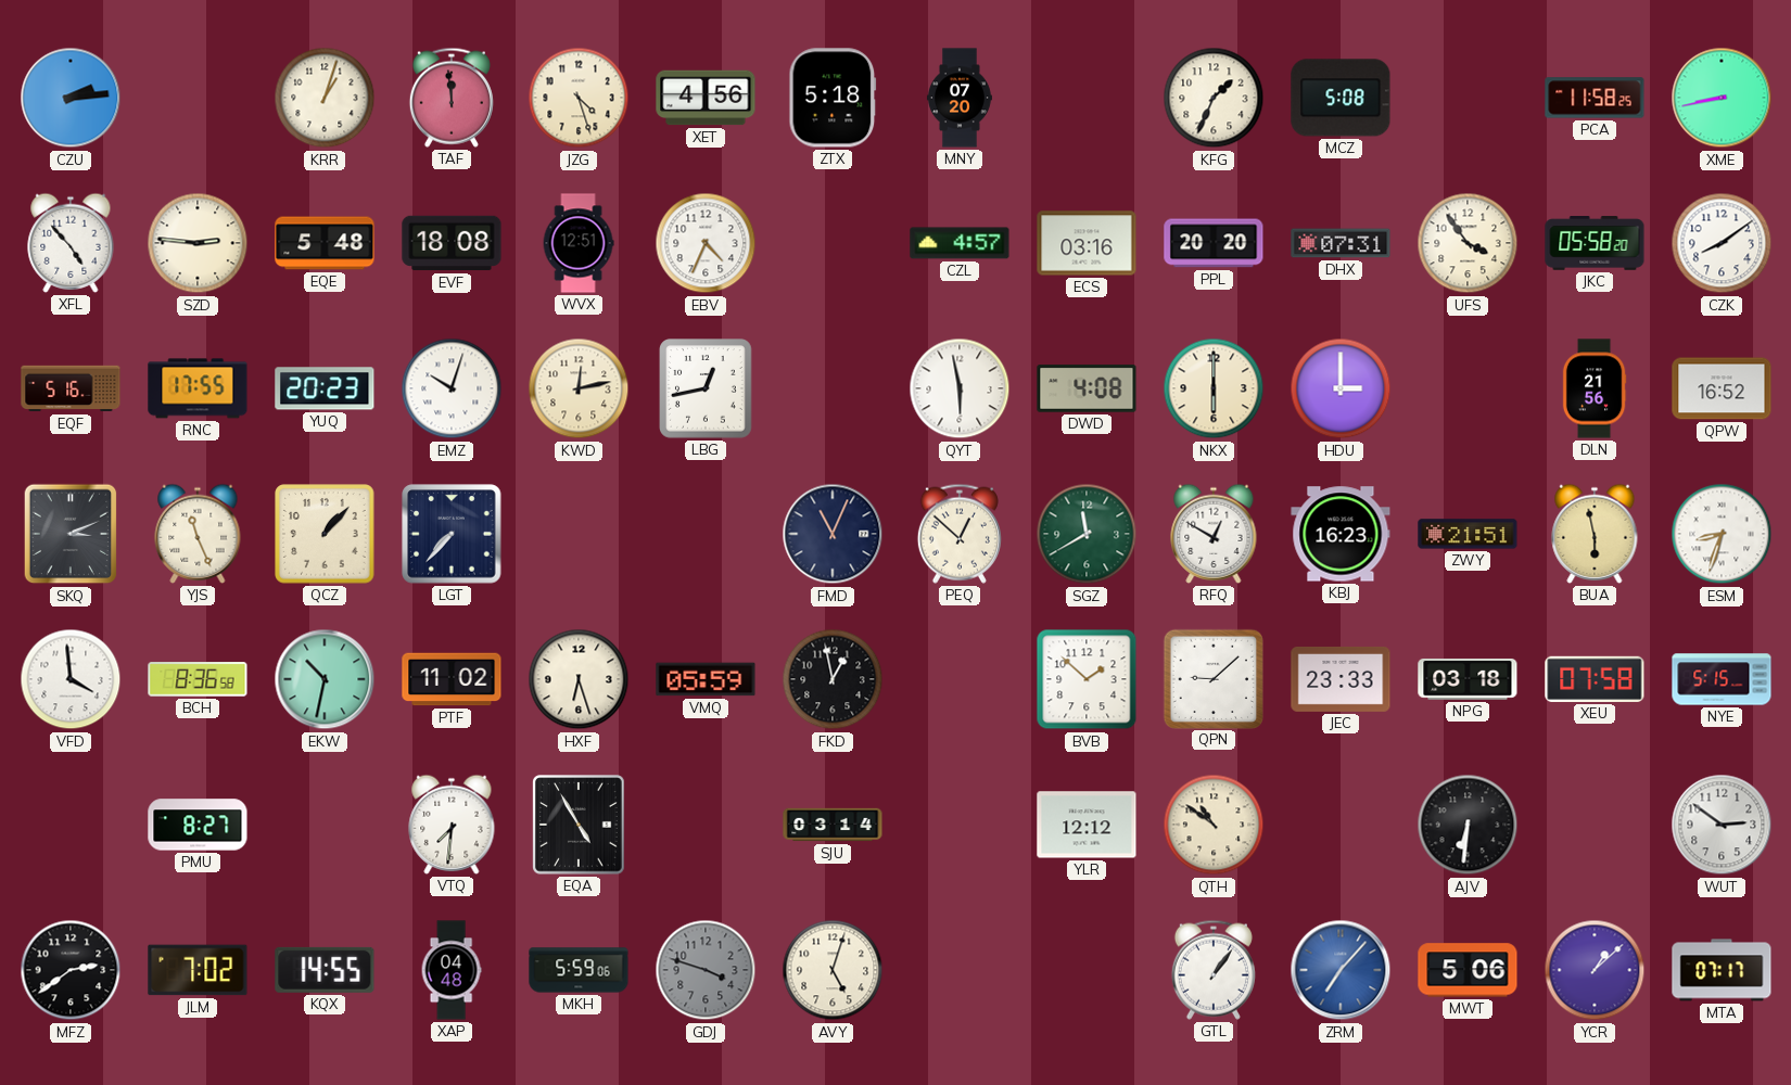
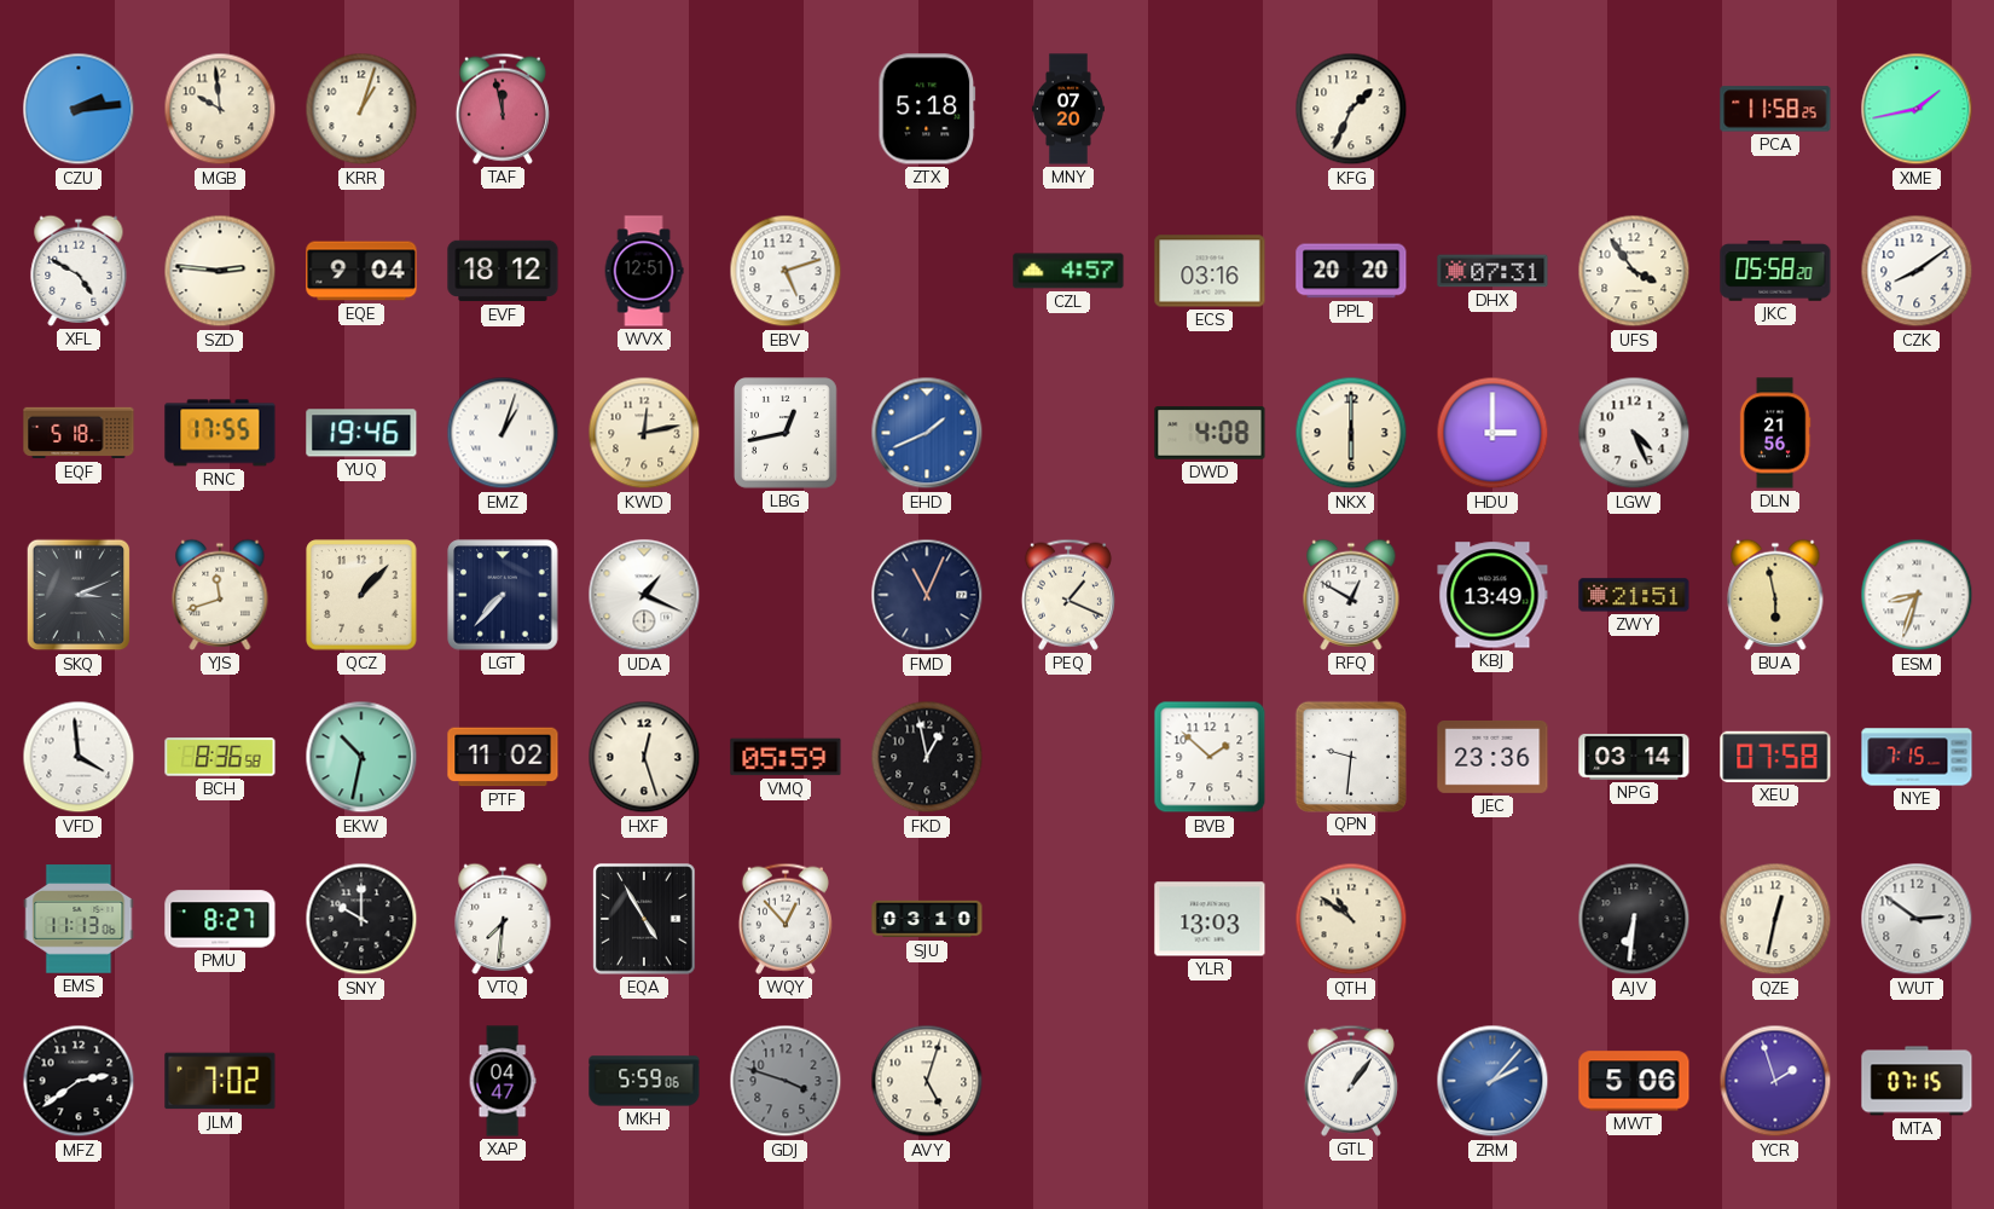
MGB: none -> 9:59
TAF: 11:59 -> 11:58
JZG: 4:27 -> none
XET: 4:56 -> none
MCZ: 5:08 -> none
XME: 8:43 -> 1:43
XFL: 4:53 -> 4:50
EQE: 5:48 -> 9:04
EVF: 18:08 -> 18:12
EBV: 4:34 -> 5:12
EQF: 5:16 -> 5:18
YUQ: 20:23 -> 19:46
EMZ: 10:03 -> 1:03
EHD: none -> 1:41
QYT: 5:58 -> none
LGW: none -> 4:26
QPW: 16:52 -> none
YJS: 11:26 -> 11:42
UDA: none -> 1:19
PEQ: 12:52 -> 1:19
SGZ: 11:40 -> none
KBJ: 16:23 -> 13:49
HXF: 6:27 -> 12:27
QPN: 9:08 -> 9:31
JEC: 23:33 -> 23:36
NPG: 03:18 -> 03:14
NYE: 5:15 -> 7:15
EMS: none -> 11:13
SNY: none -> 10:00
WQY: none -> 12:53
SJU: 03:14 -> 03:10
YLR: 12:12 -> 13:03
QZE: none -> 12:32
KQX: 14:55 -> none
XAP: 04:48 -> 04:47
ZRM: 7:07 -> 2:07
YCR: 1:08 -> 1:57
MTA: 07:17 -> 07:15
